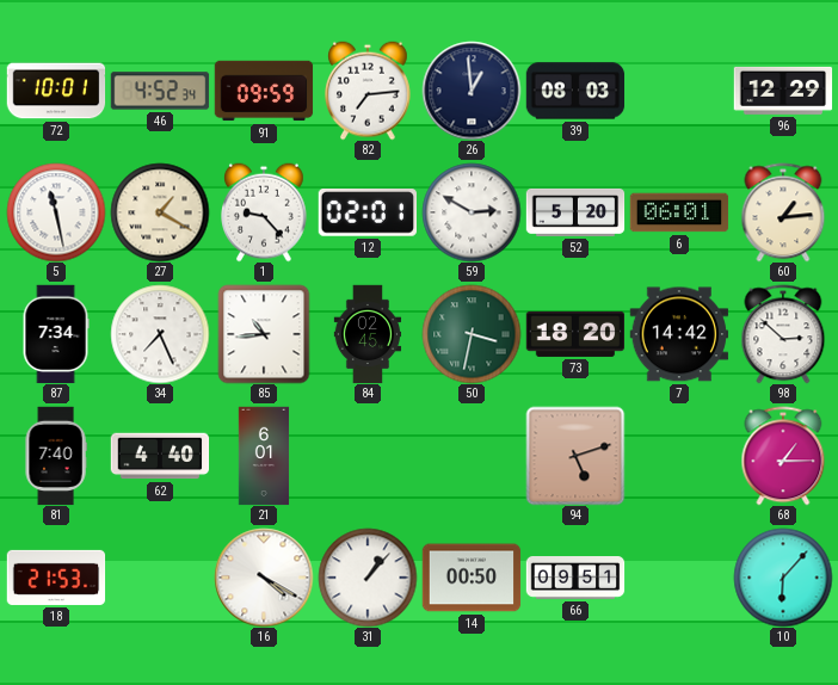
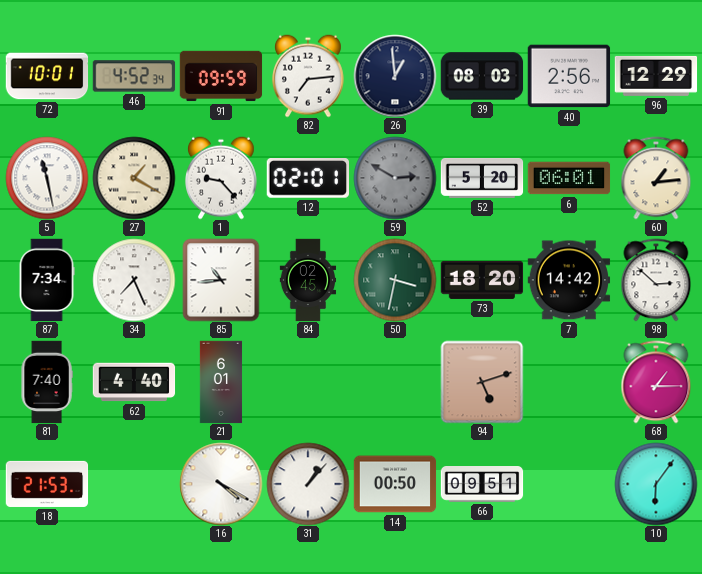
40: none -> 2:56
59 dial: white -> grey
10: 6:07 -> 6:06
